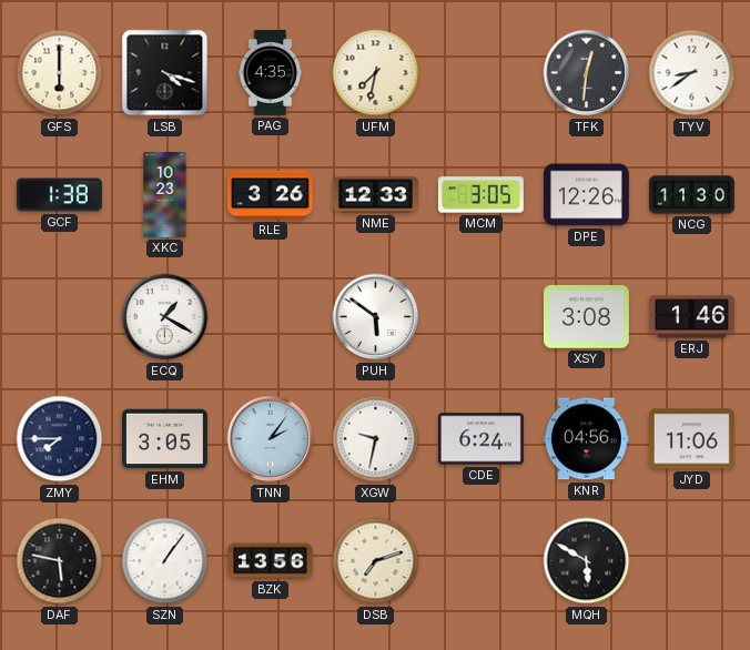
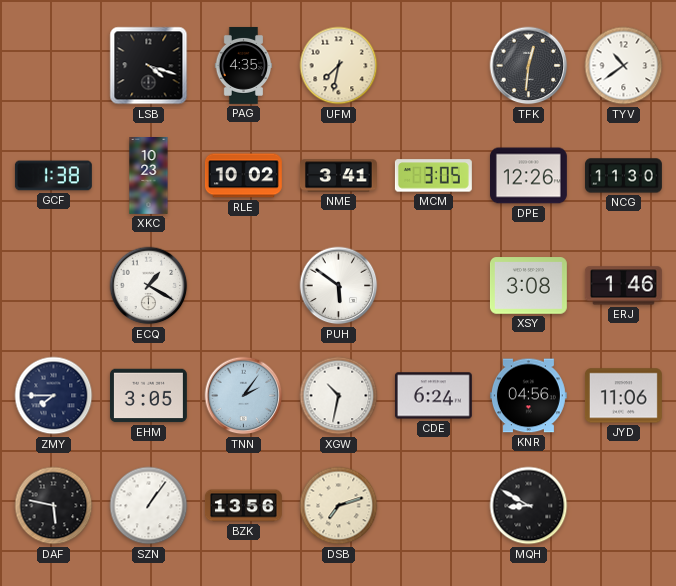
GFS: 6:00 -> none
TYV: 8:39 -> 10:39
RLE: 3:26 -> 10:02
NME: 12:33 -> 3:41
XGW: 9:32 -> 10:32
MQH: 5:50 -> 8:50
